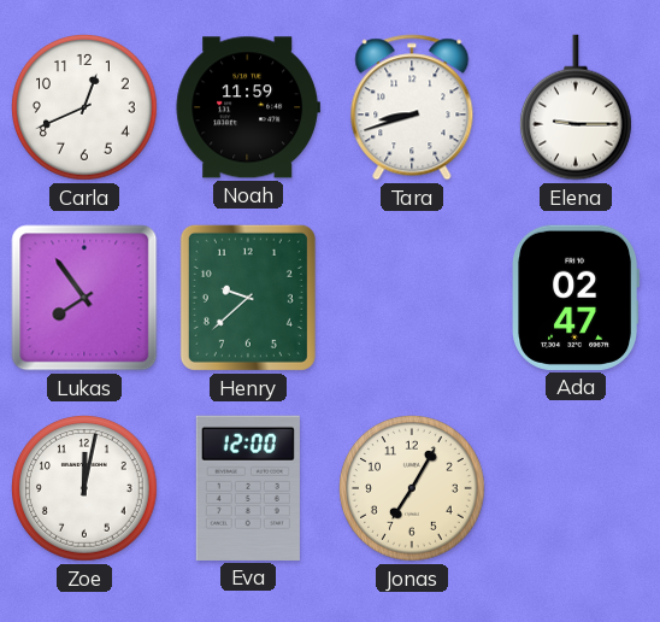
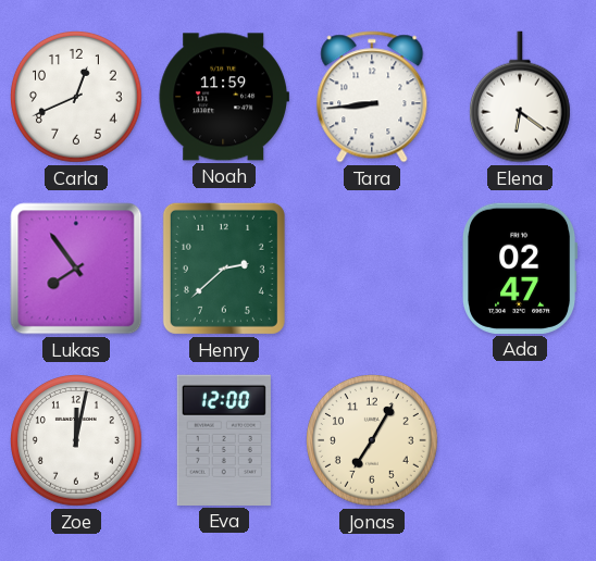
Tara: 8:42 -> 8:44
Elena: 9:15 -> 6:21
Henry: 9:38 -> 2:38
